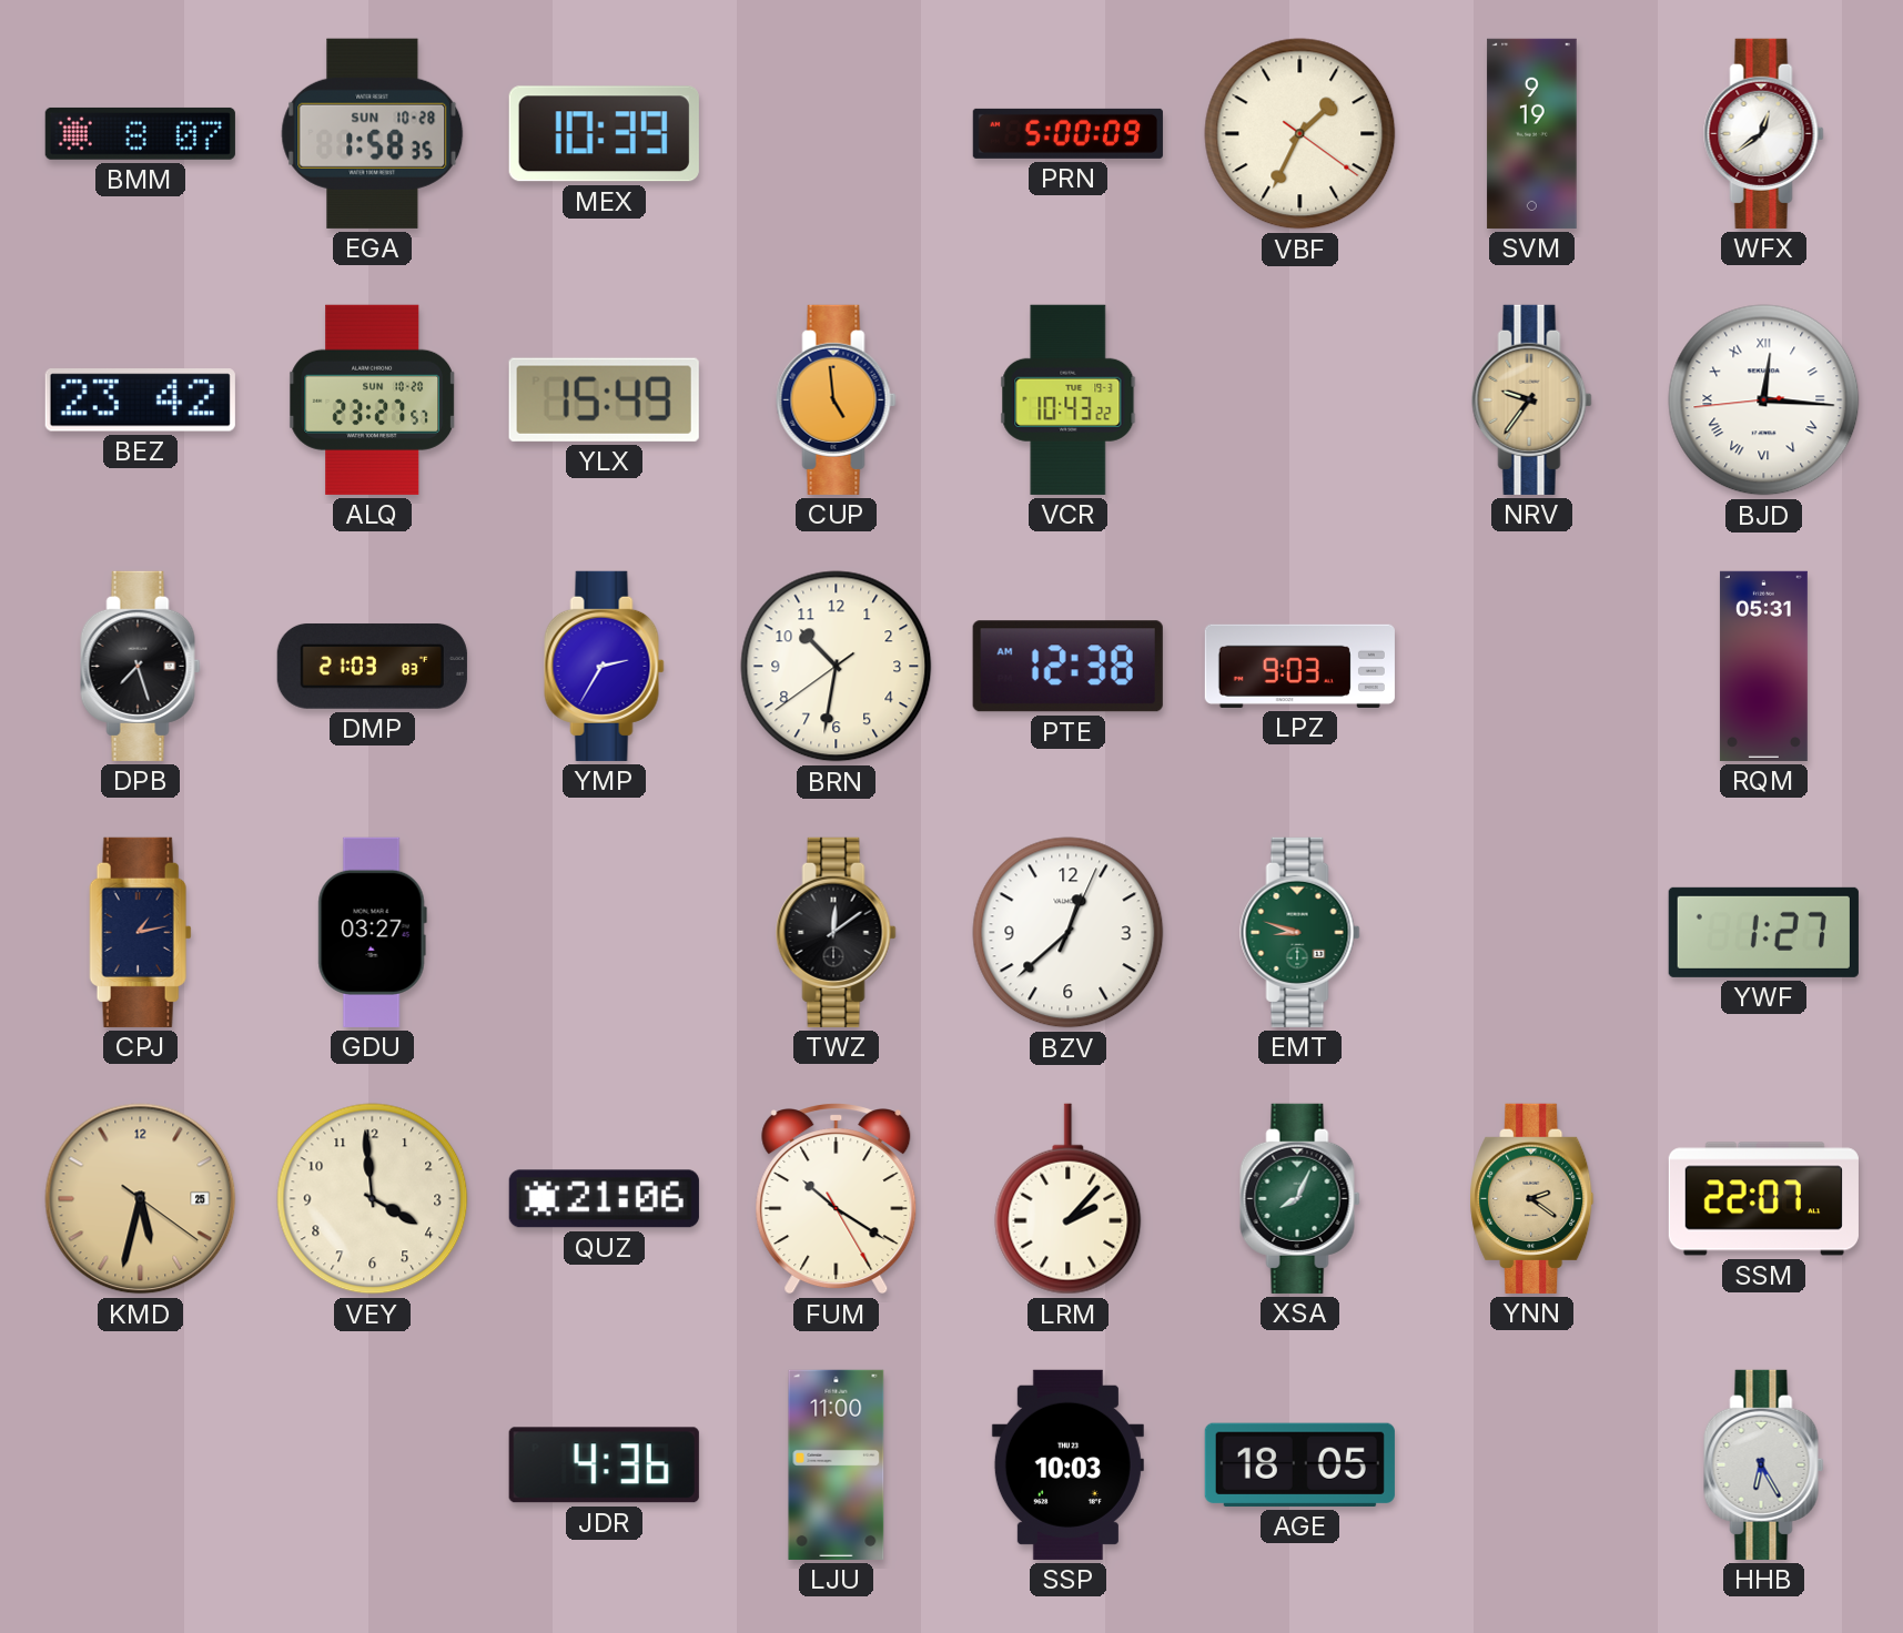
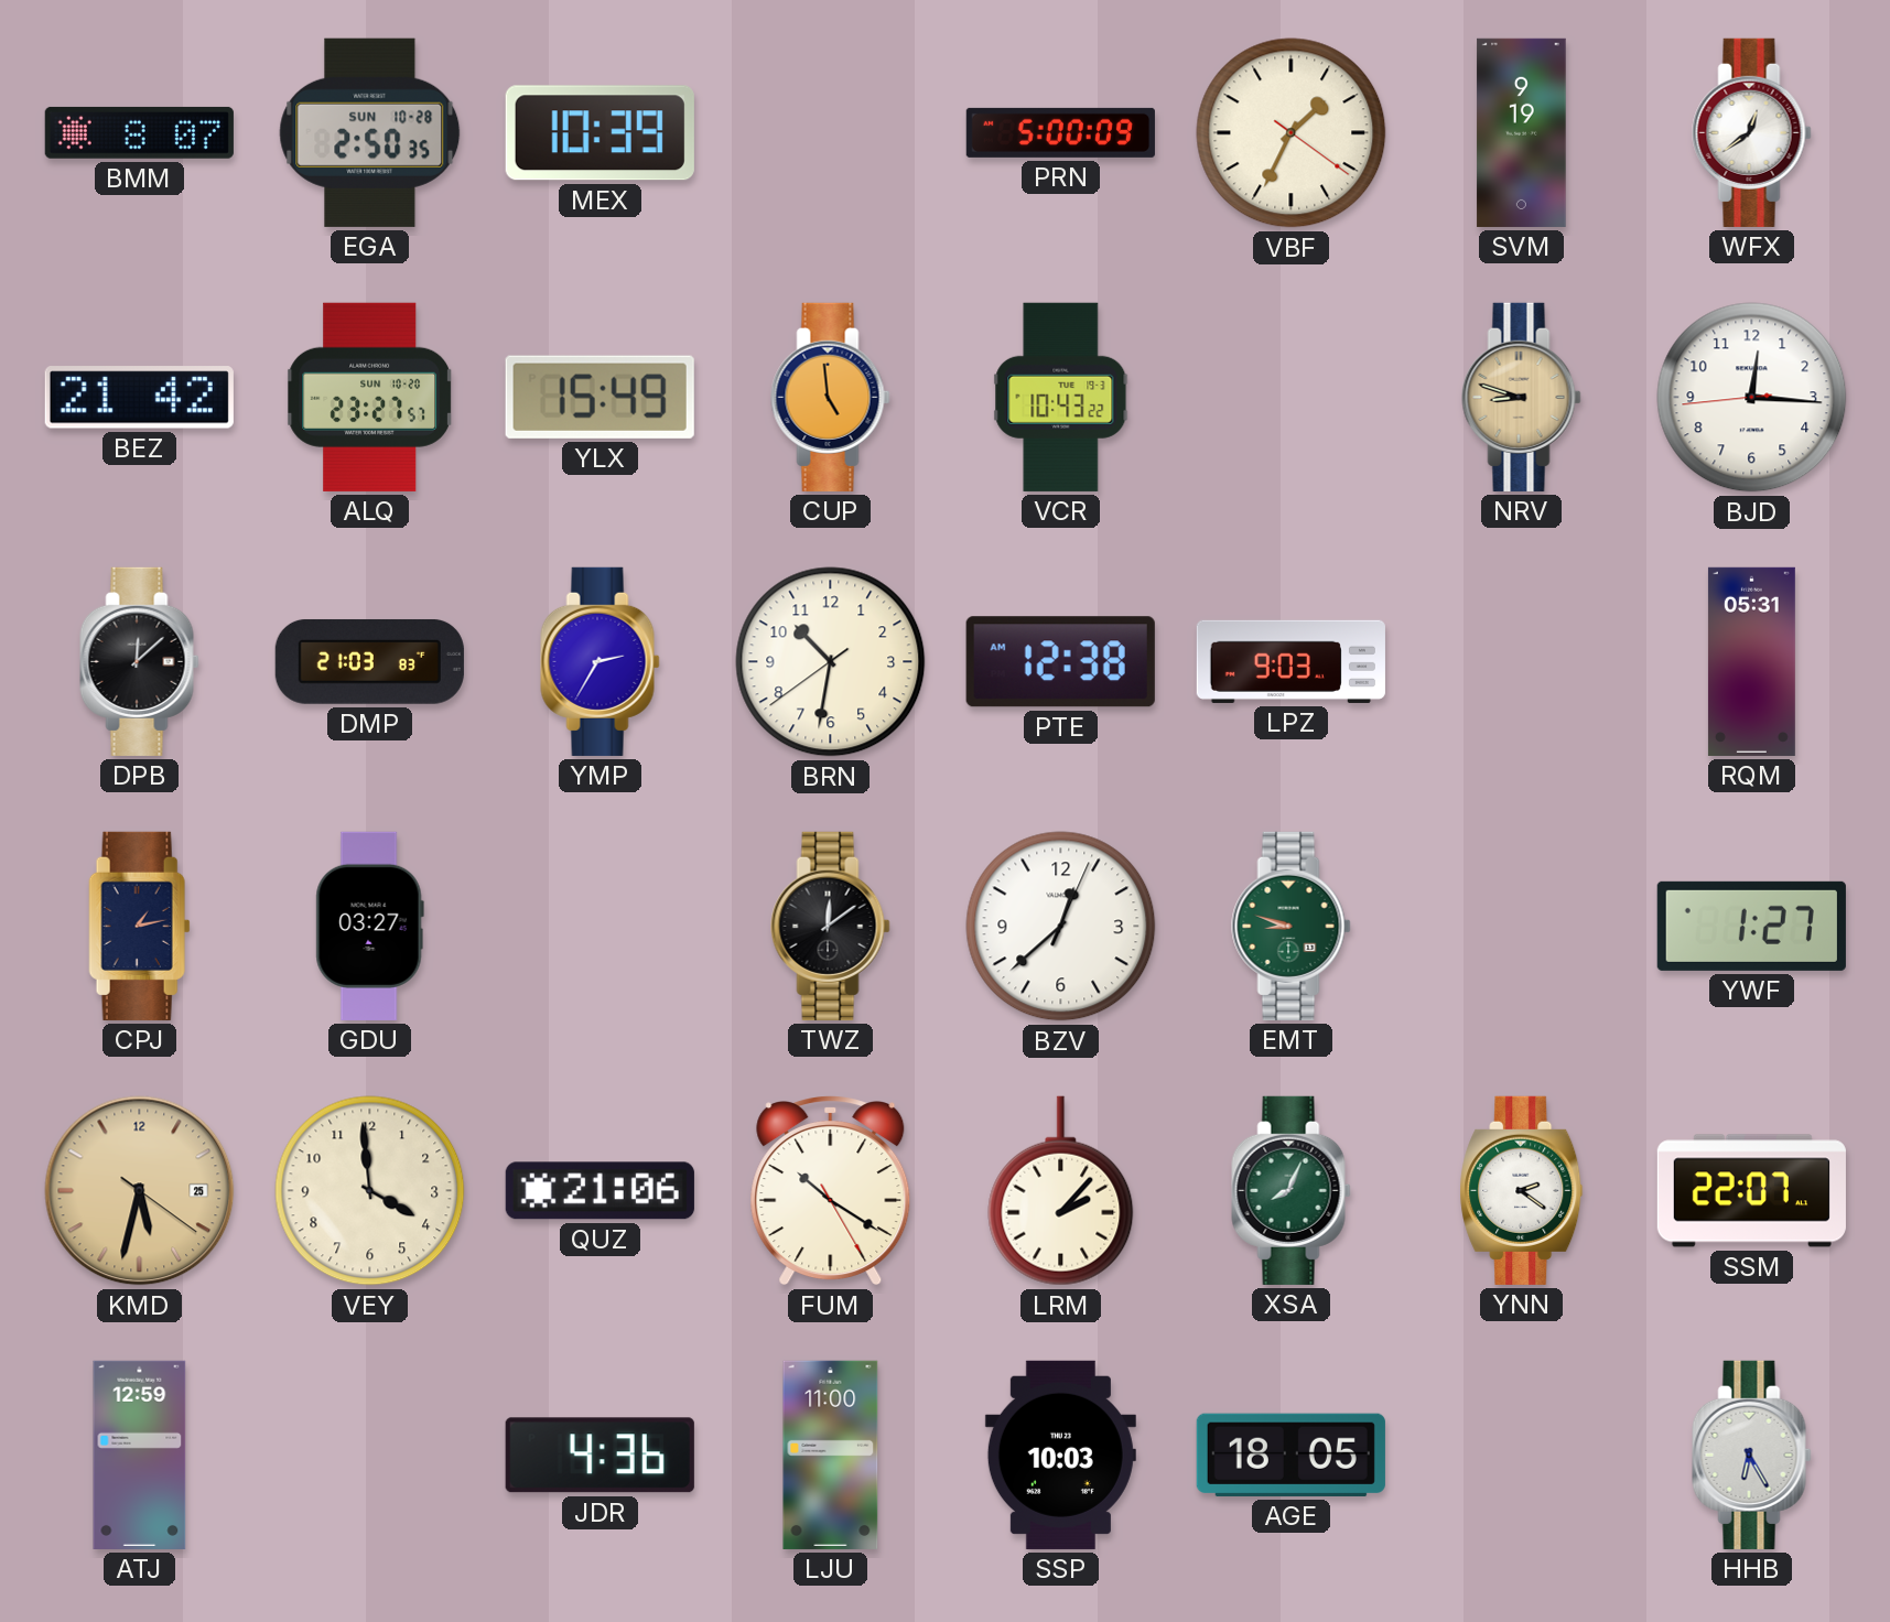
EGA: 1:58 -> 2:50
BEZ: 23:42 -> 21:42
NRV: 9:36 -> 8:48
BJD numerals: Roman -> Arabic
DPB: 7:27 -> 12:08
YNN dial: champagne -> white
ATJ: none -> 12:59
